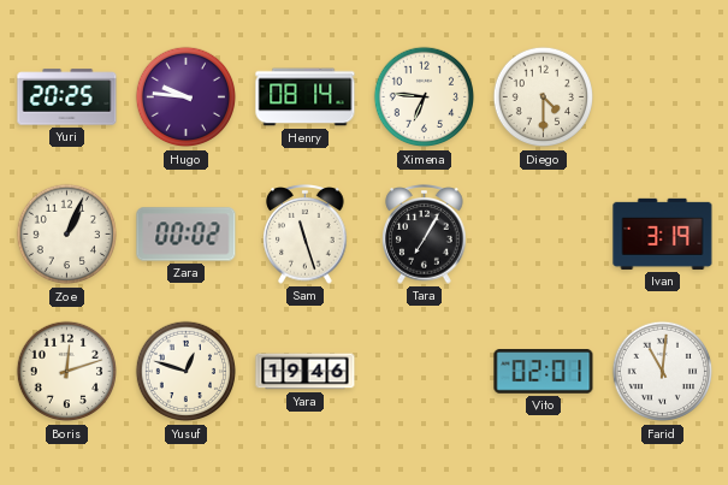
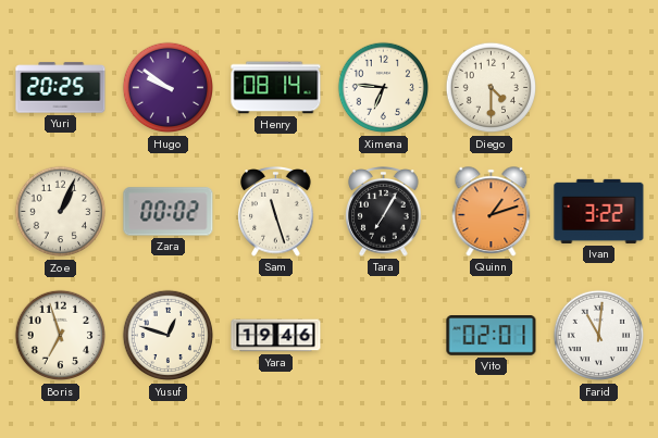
Hugo: 9:46 -> 9:51
Quinn: none -> 1:12
Ivan: 3:19 -> 3:22
Boris: 12:12 -> 6:57
